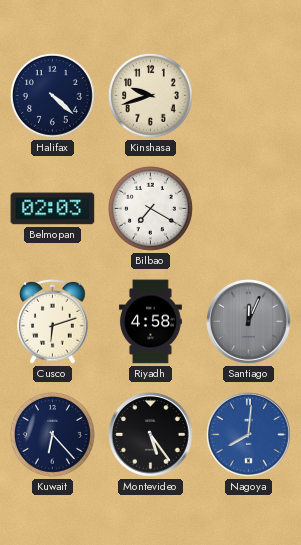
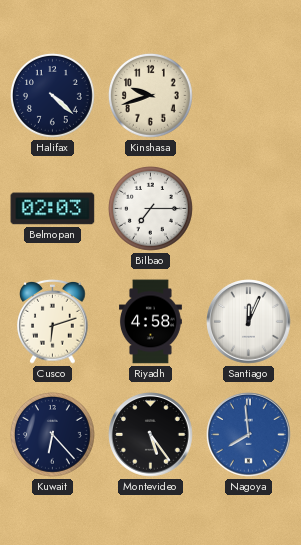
Bilbao: 7:20 -> 7:15
Santiago dial: grey -> white
Nagoya: 8:01 -> 7:59
